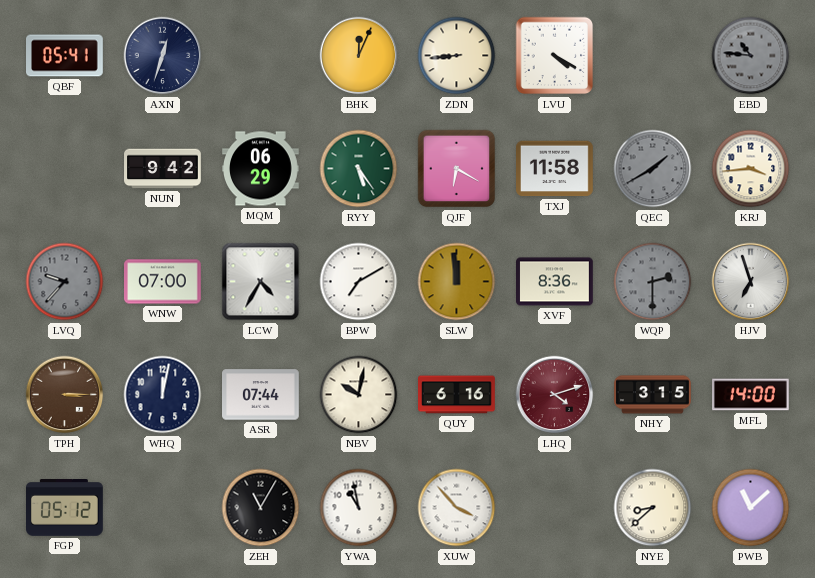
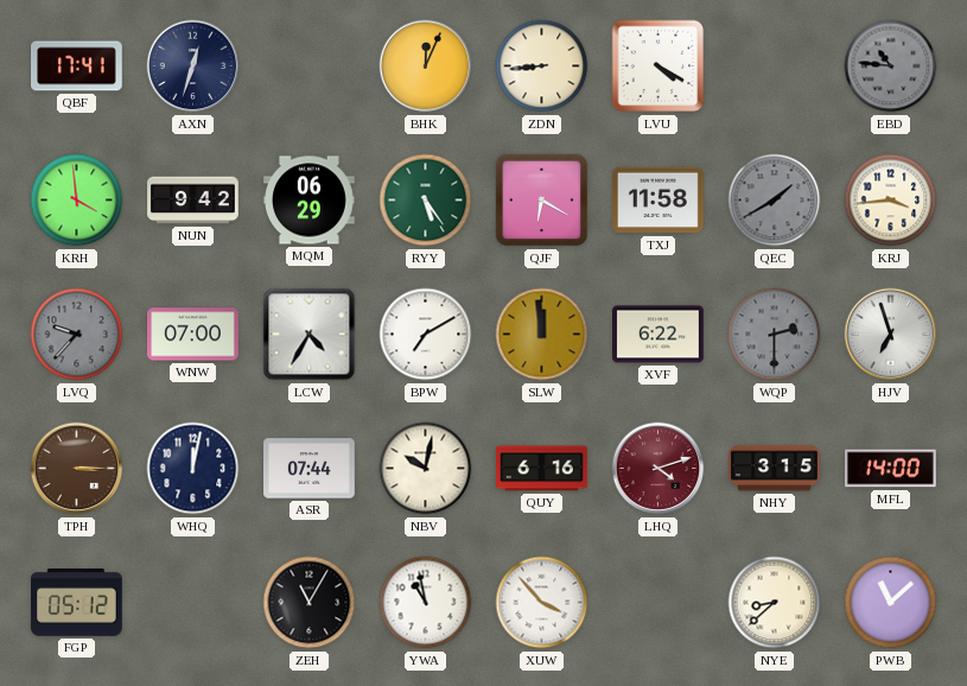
QBF: 05:41 -> 17:41
KRH: none -> 3:59
XVF: 8:36 -> 6:22
